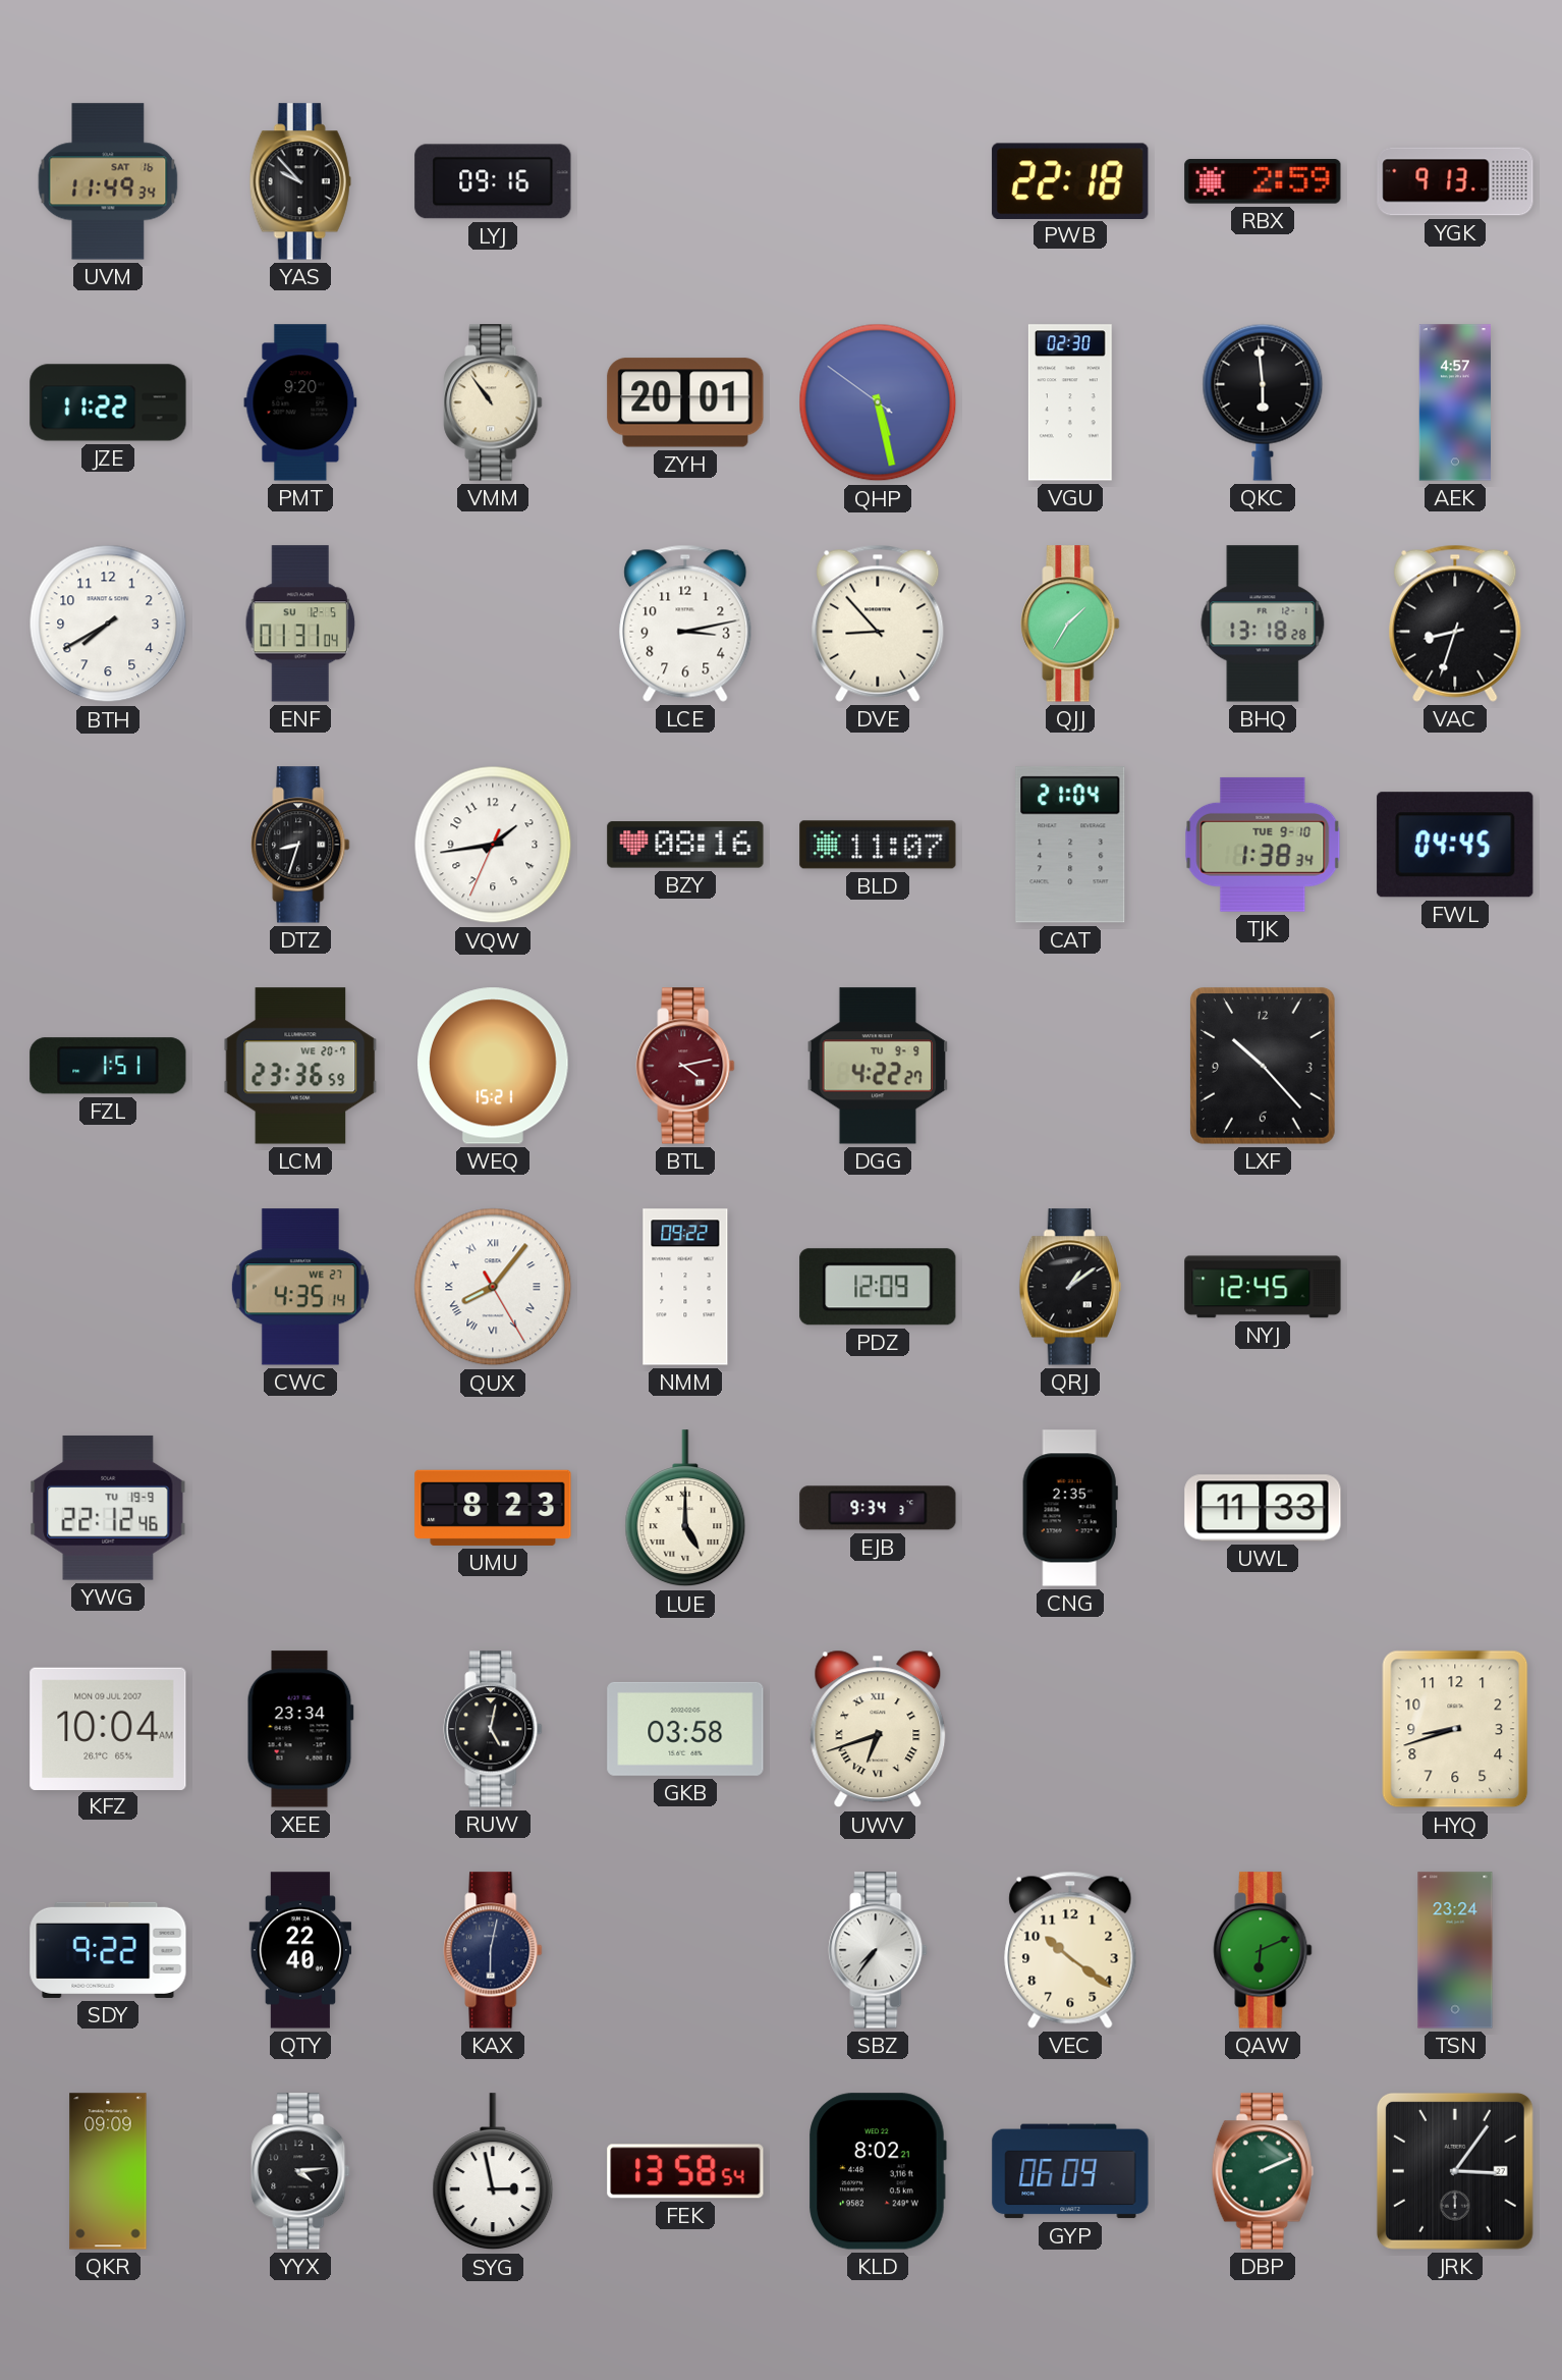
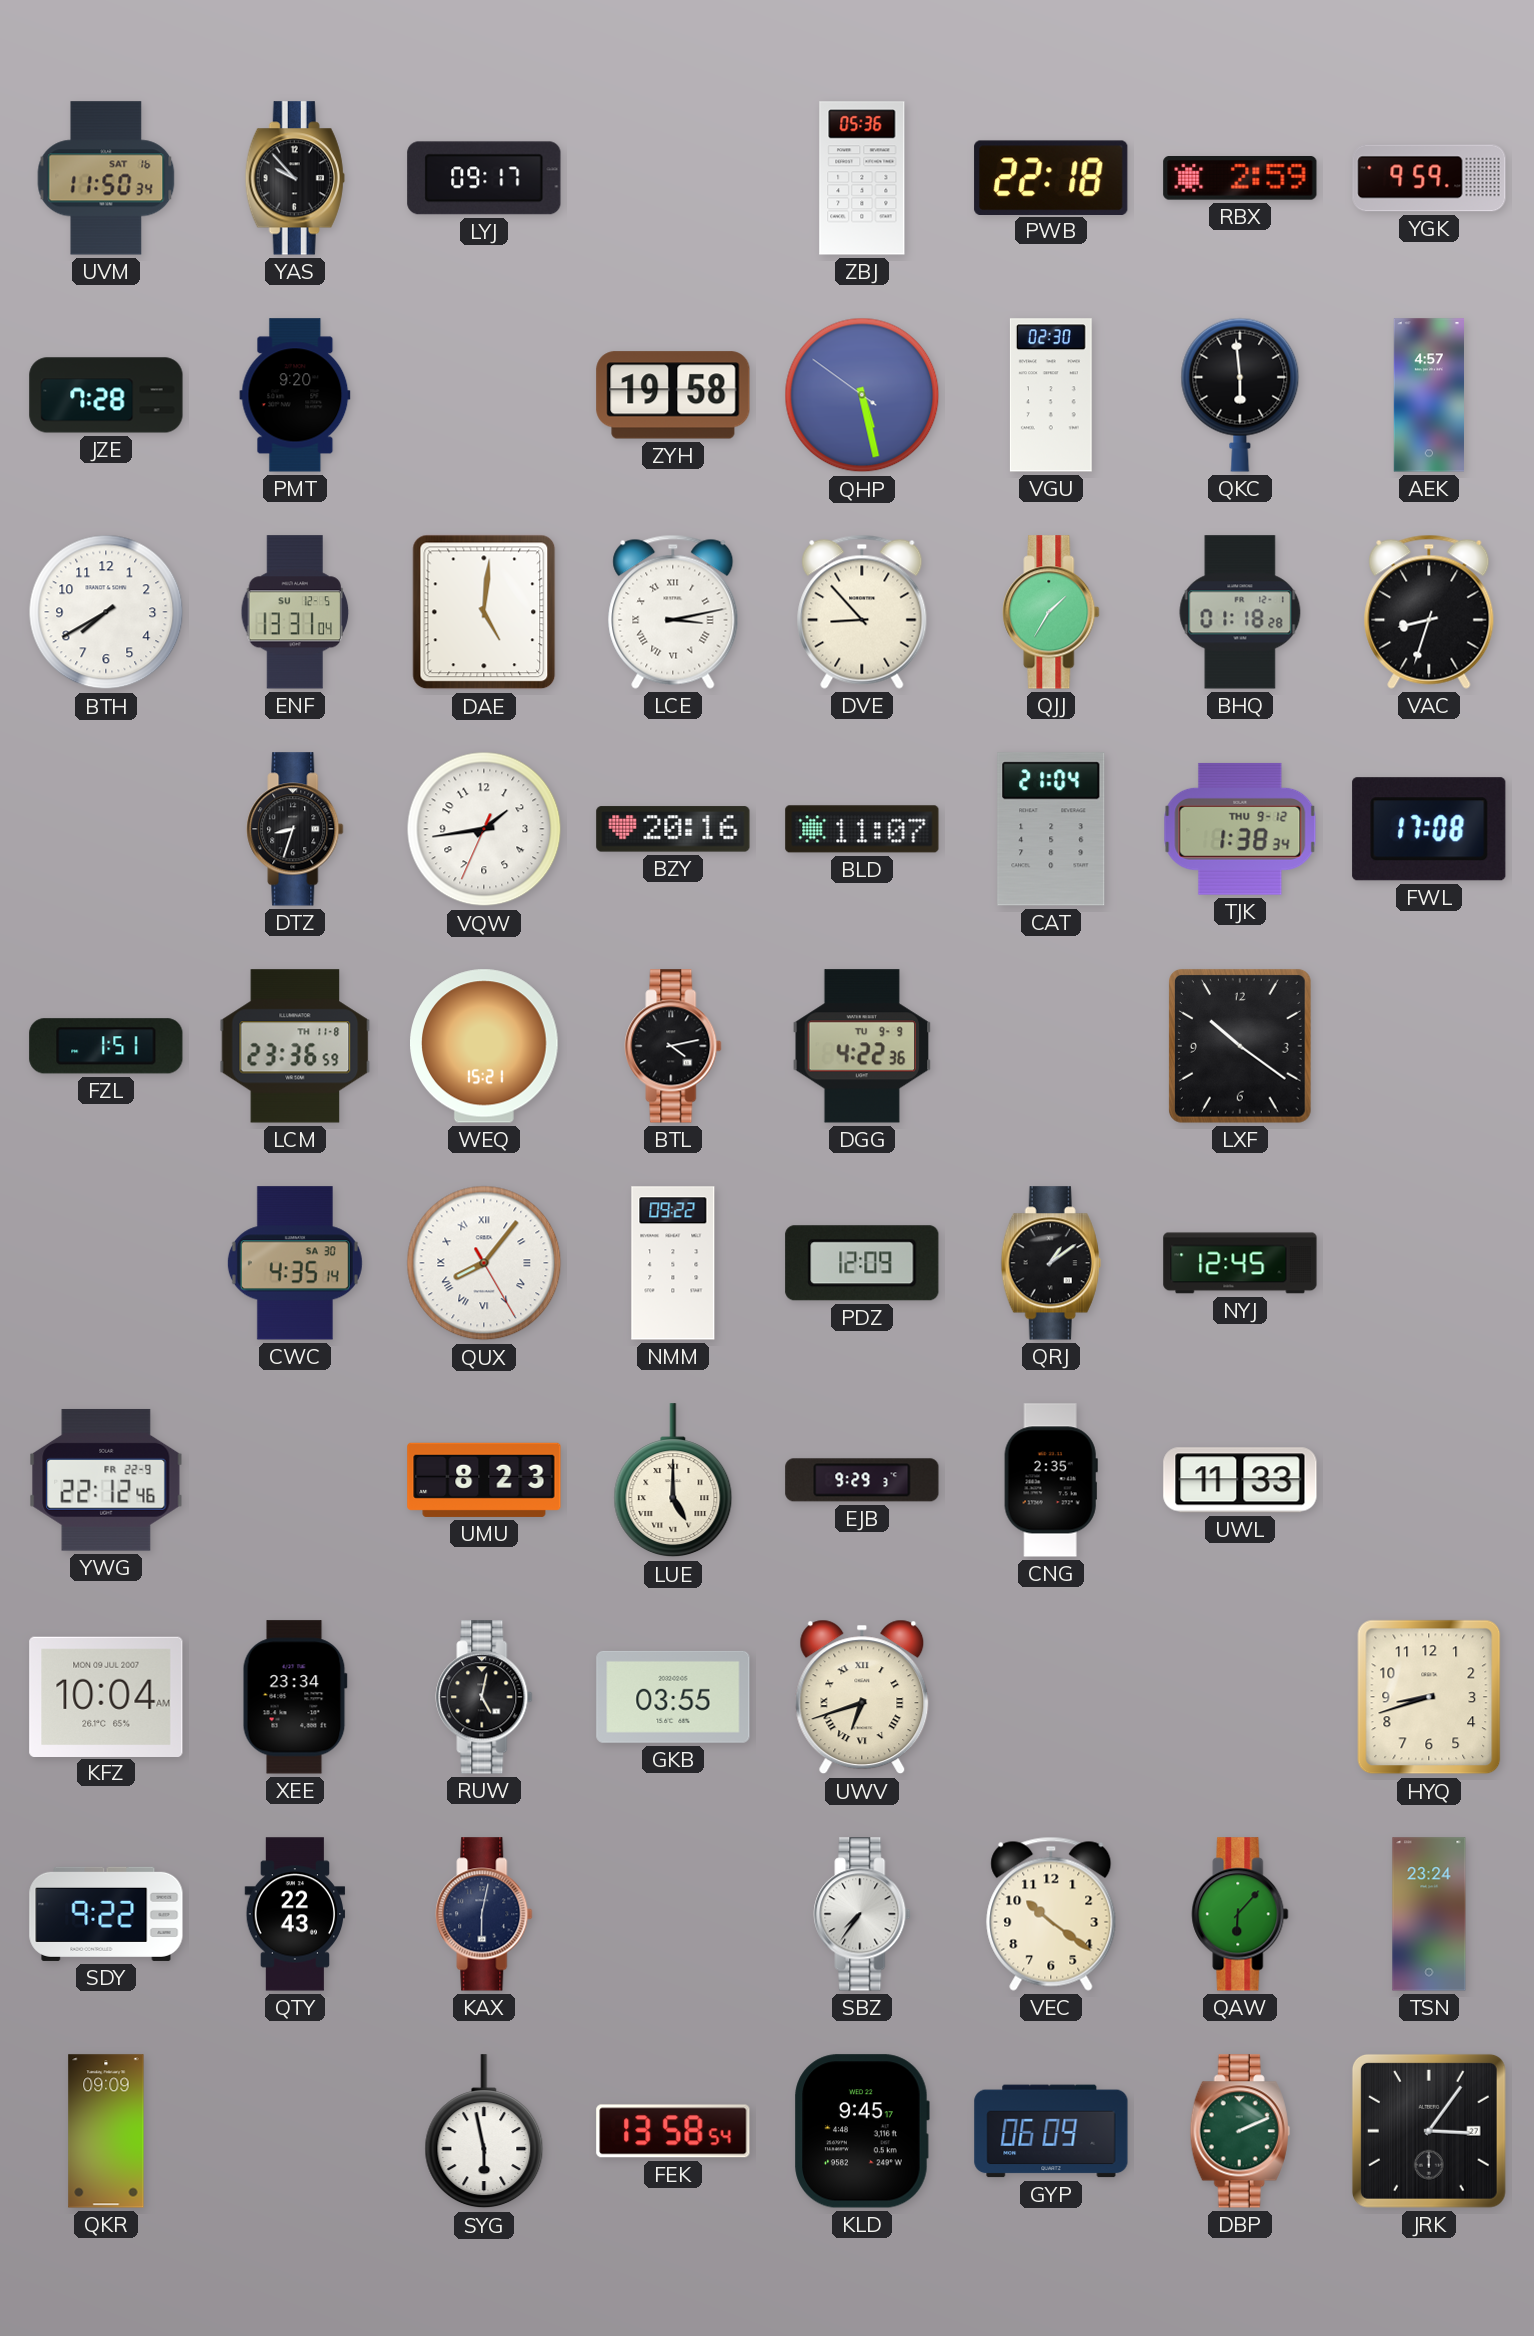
UVM: 11:49 -> 11:50
LYJ: 09:16 -> 09:17
ZBJ: none -> 05:36
YGK: 9:13 -> 9:59
JZE: 11:22 -> 7:28
VMM: 10:54 -> none
ZYH: 20:01 -> 19:58
ENF: 01:31 -> 13:31
DAE: none -> 5:01
LCE numerals: Arabic -> Roman
BHQ: 13:18 -> 01:18
BZY: 08:16 -> 20:16
TJK date: TUE 9-10 -> THU 9-12
FWL: 04:45 -> 17:08
LCM date: WE 20-7 -> TH 11-8
BTL dial: burgundy -> black
DGG: 4:22:27 -> 4:22:36
LXF: 10:23 -> 10:21
CWC date: WE 27 -> SA 30
YWG date: TU 19-9 -> FR 22-9
EJB: 9:34 -> 9:29
GKB: 03:58 -> 03:55
QTY: 22:40 -> 22:43
QAW: 6:11 -> 6:07
YYX: 4:14 -> none
SYG: 2:58 -> 5:58
KLD: 8:02 -> 9:45
